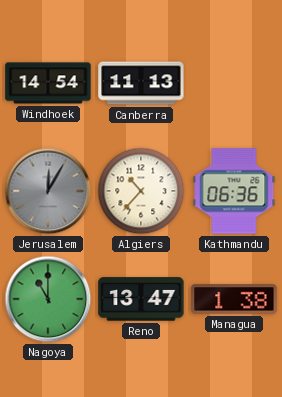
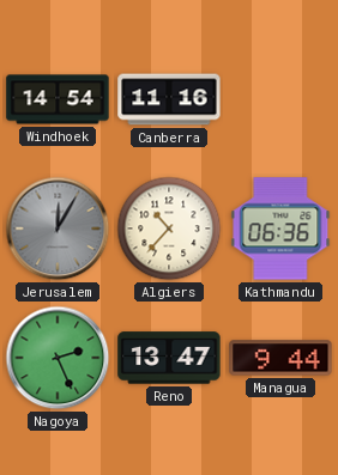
Canberra: 11:13 -> 11:16
Nagoya: 11:00 -> 2:26
Managua: 1:38 -> 9:44
